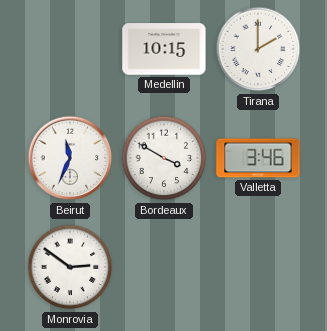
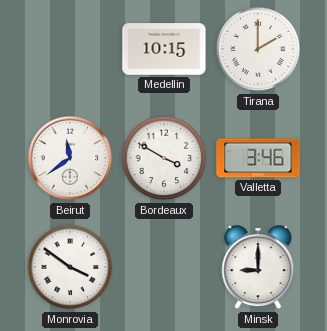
Beirut: 11:34 -> 11:39
Monrovia: 2:51 -> 3:51
Minsk: none -> 9:00
